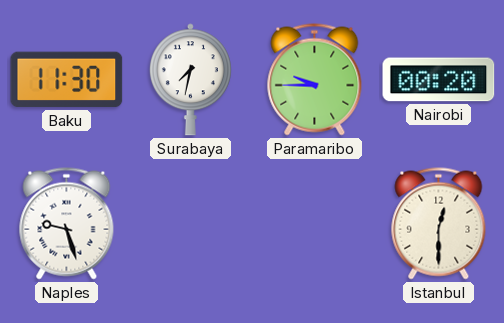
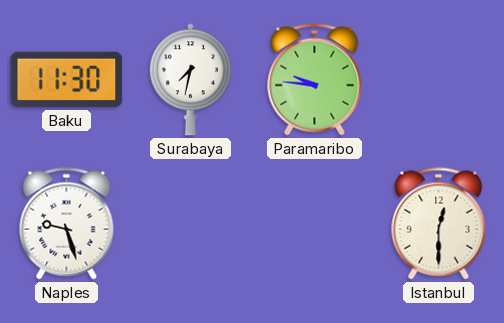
Paramaribo: 9:45 -> 9:46
Nairobi: 00:20 -> none
